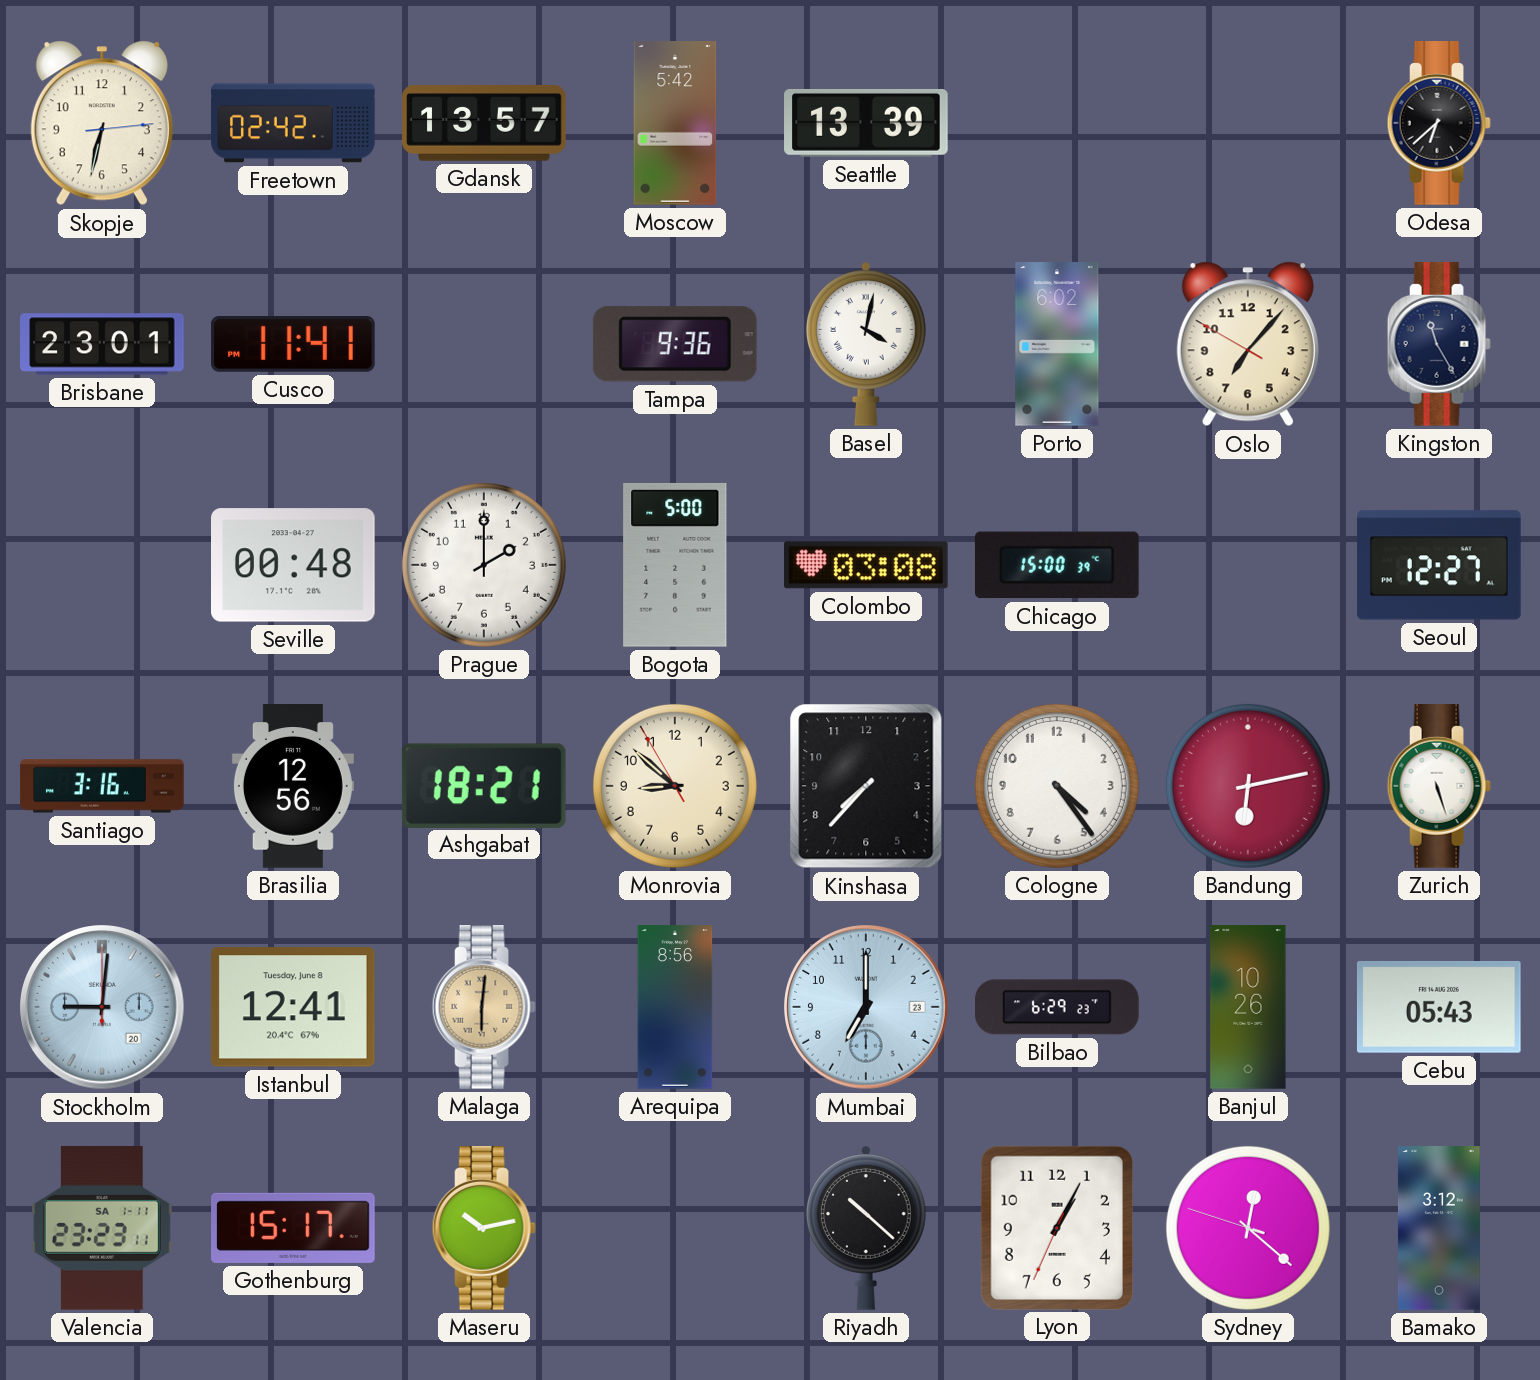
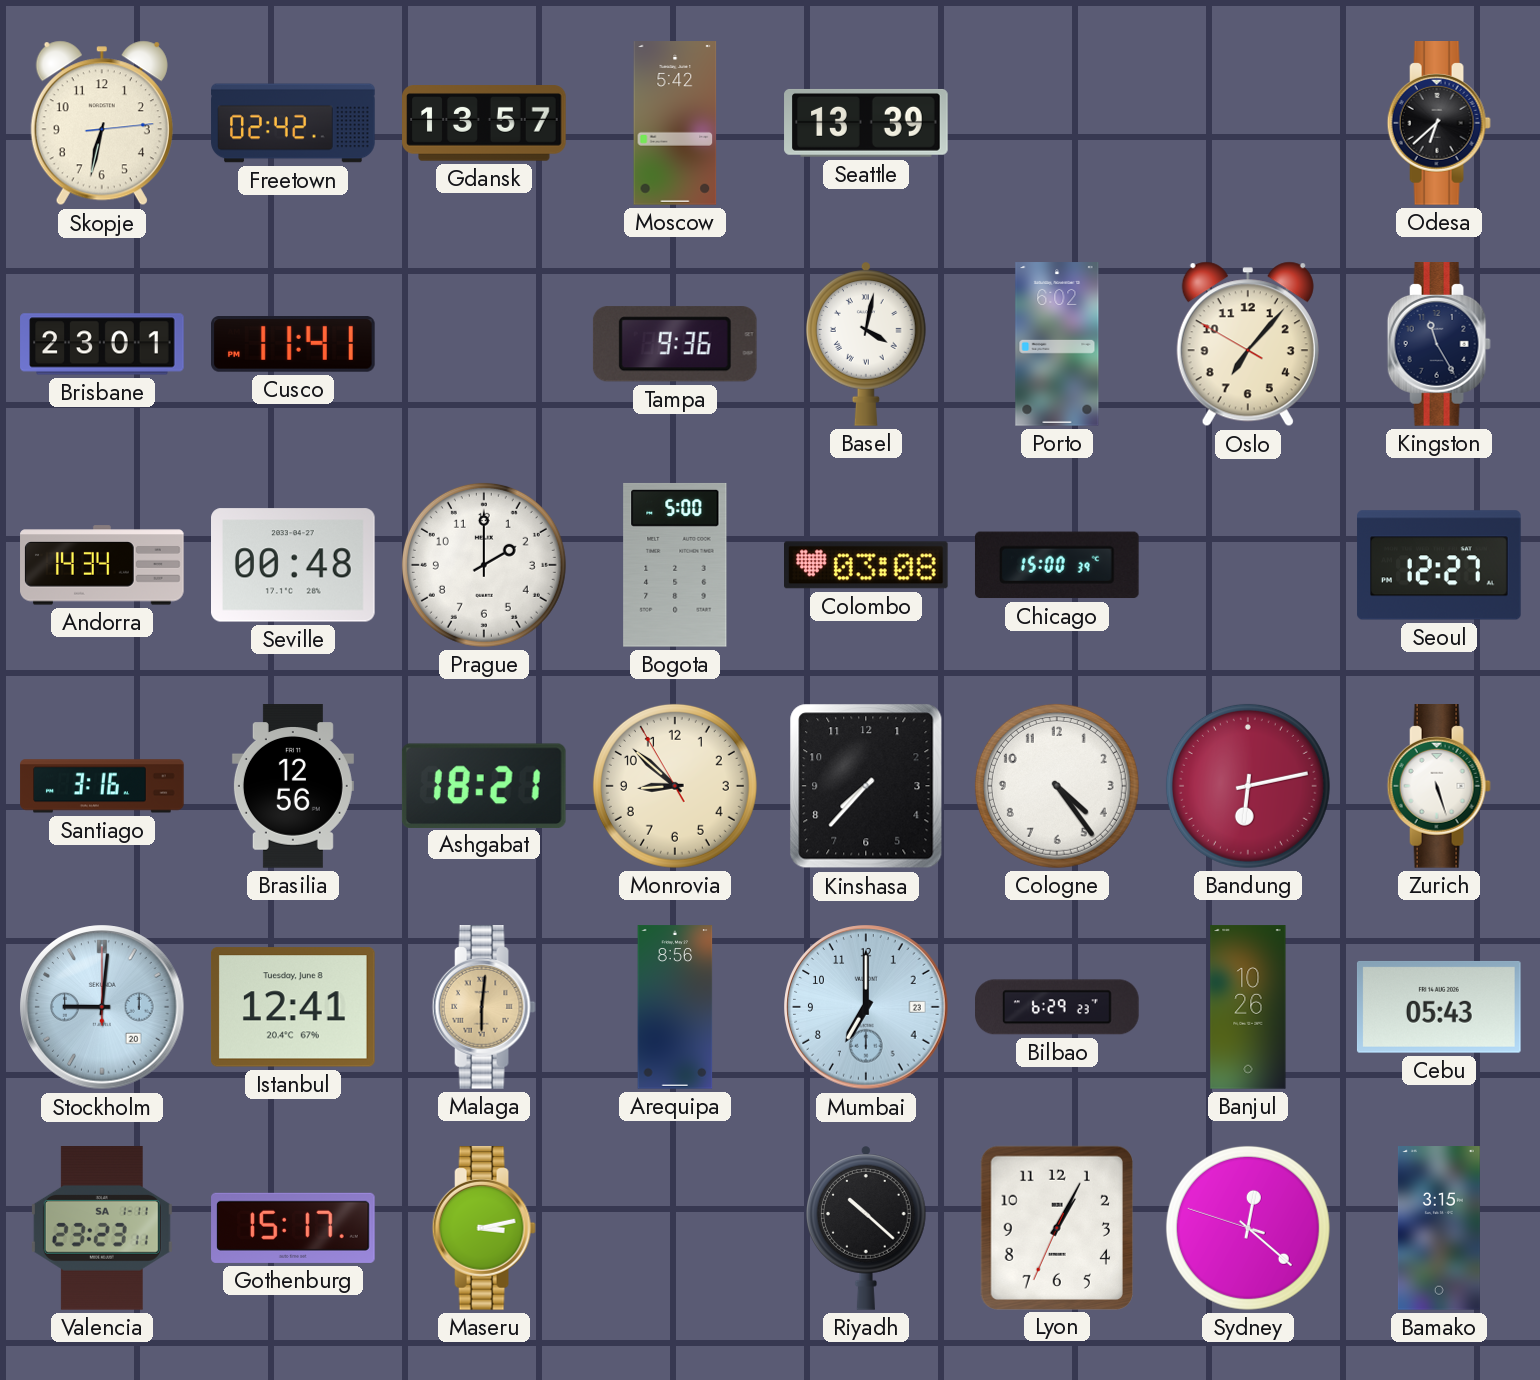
Andorra: none -> 14:34
Maseru: 10:13 -> 3:13
Bamako: 3:12 -> 3:15
